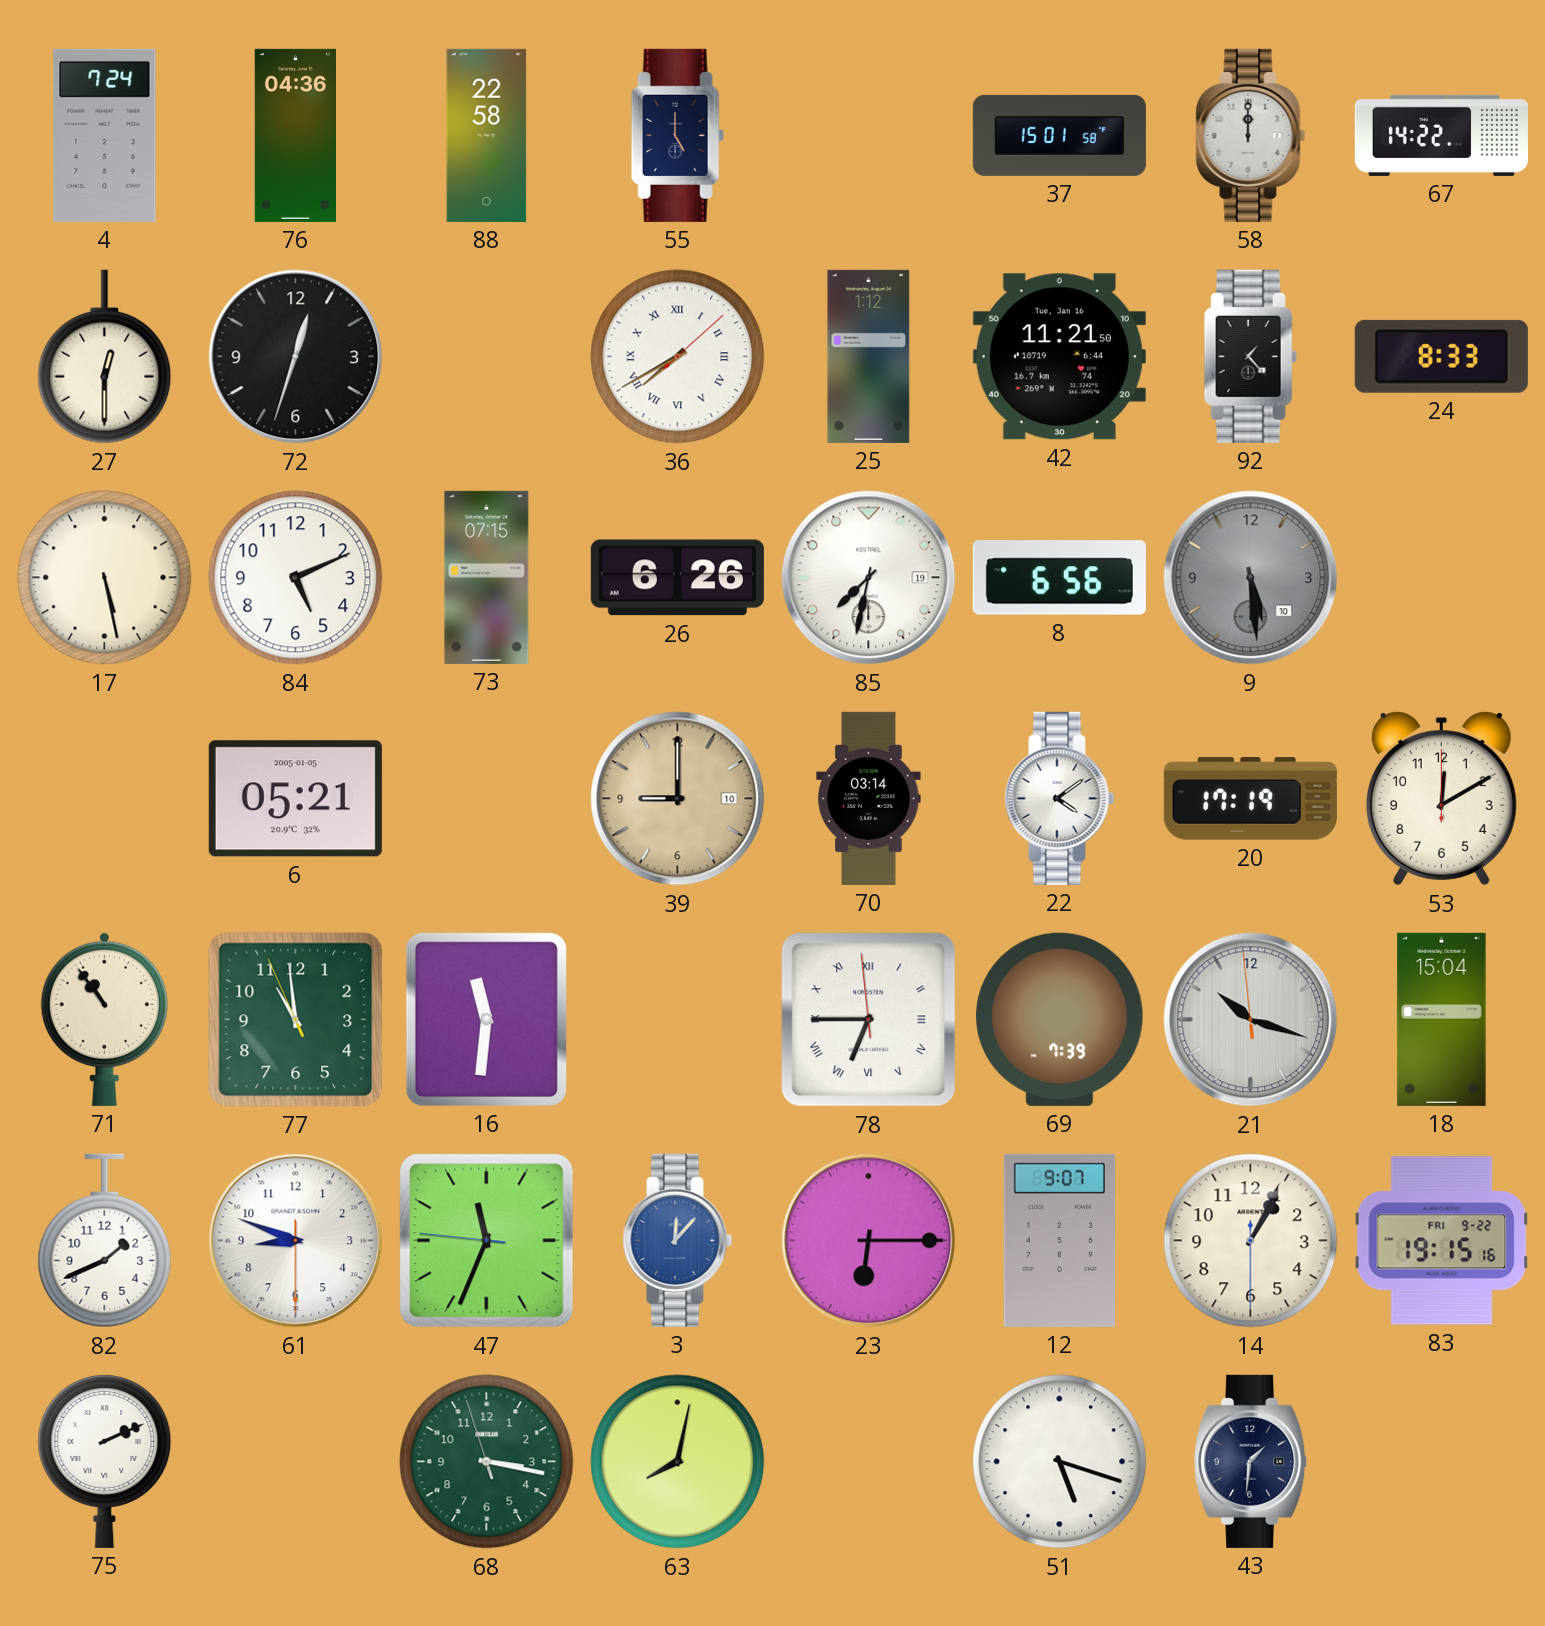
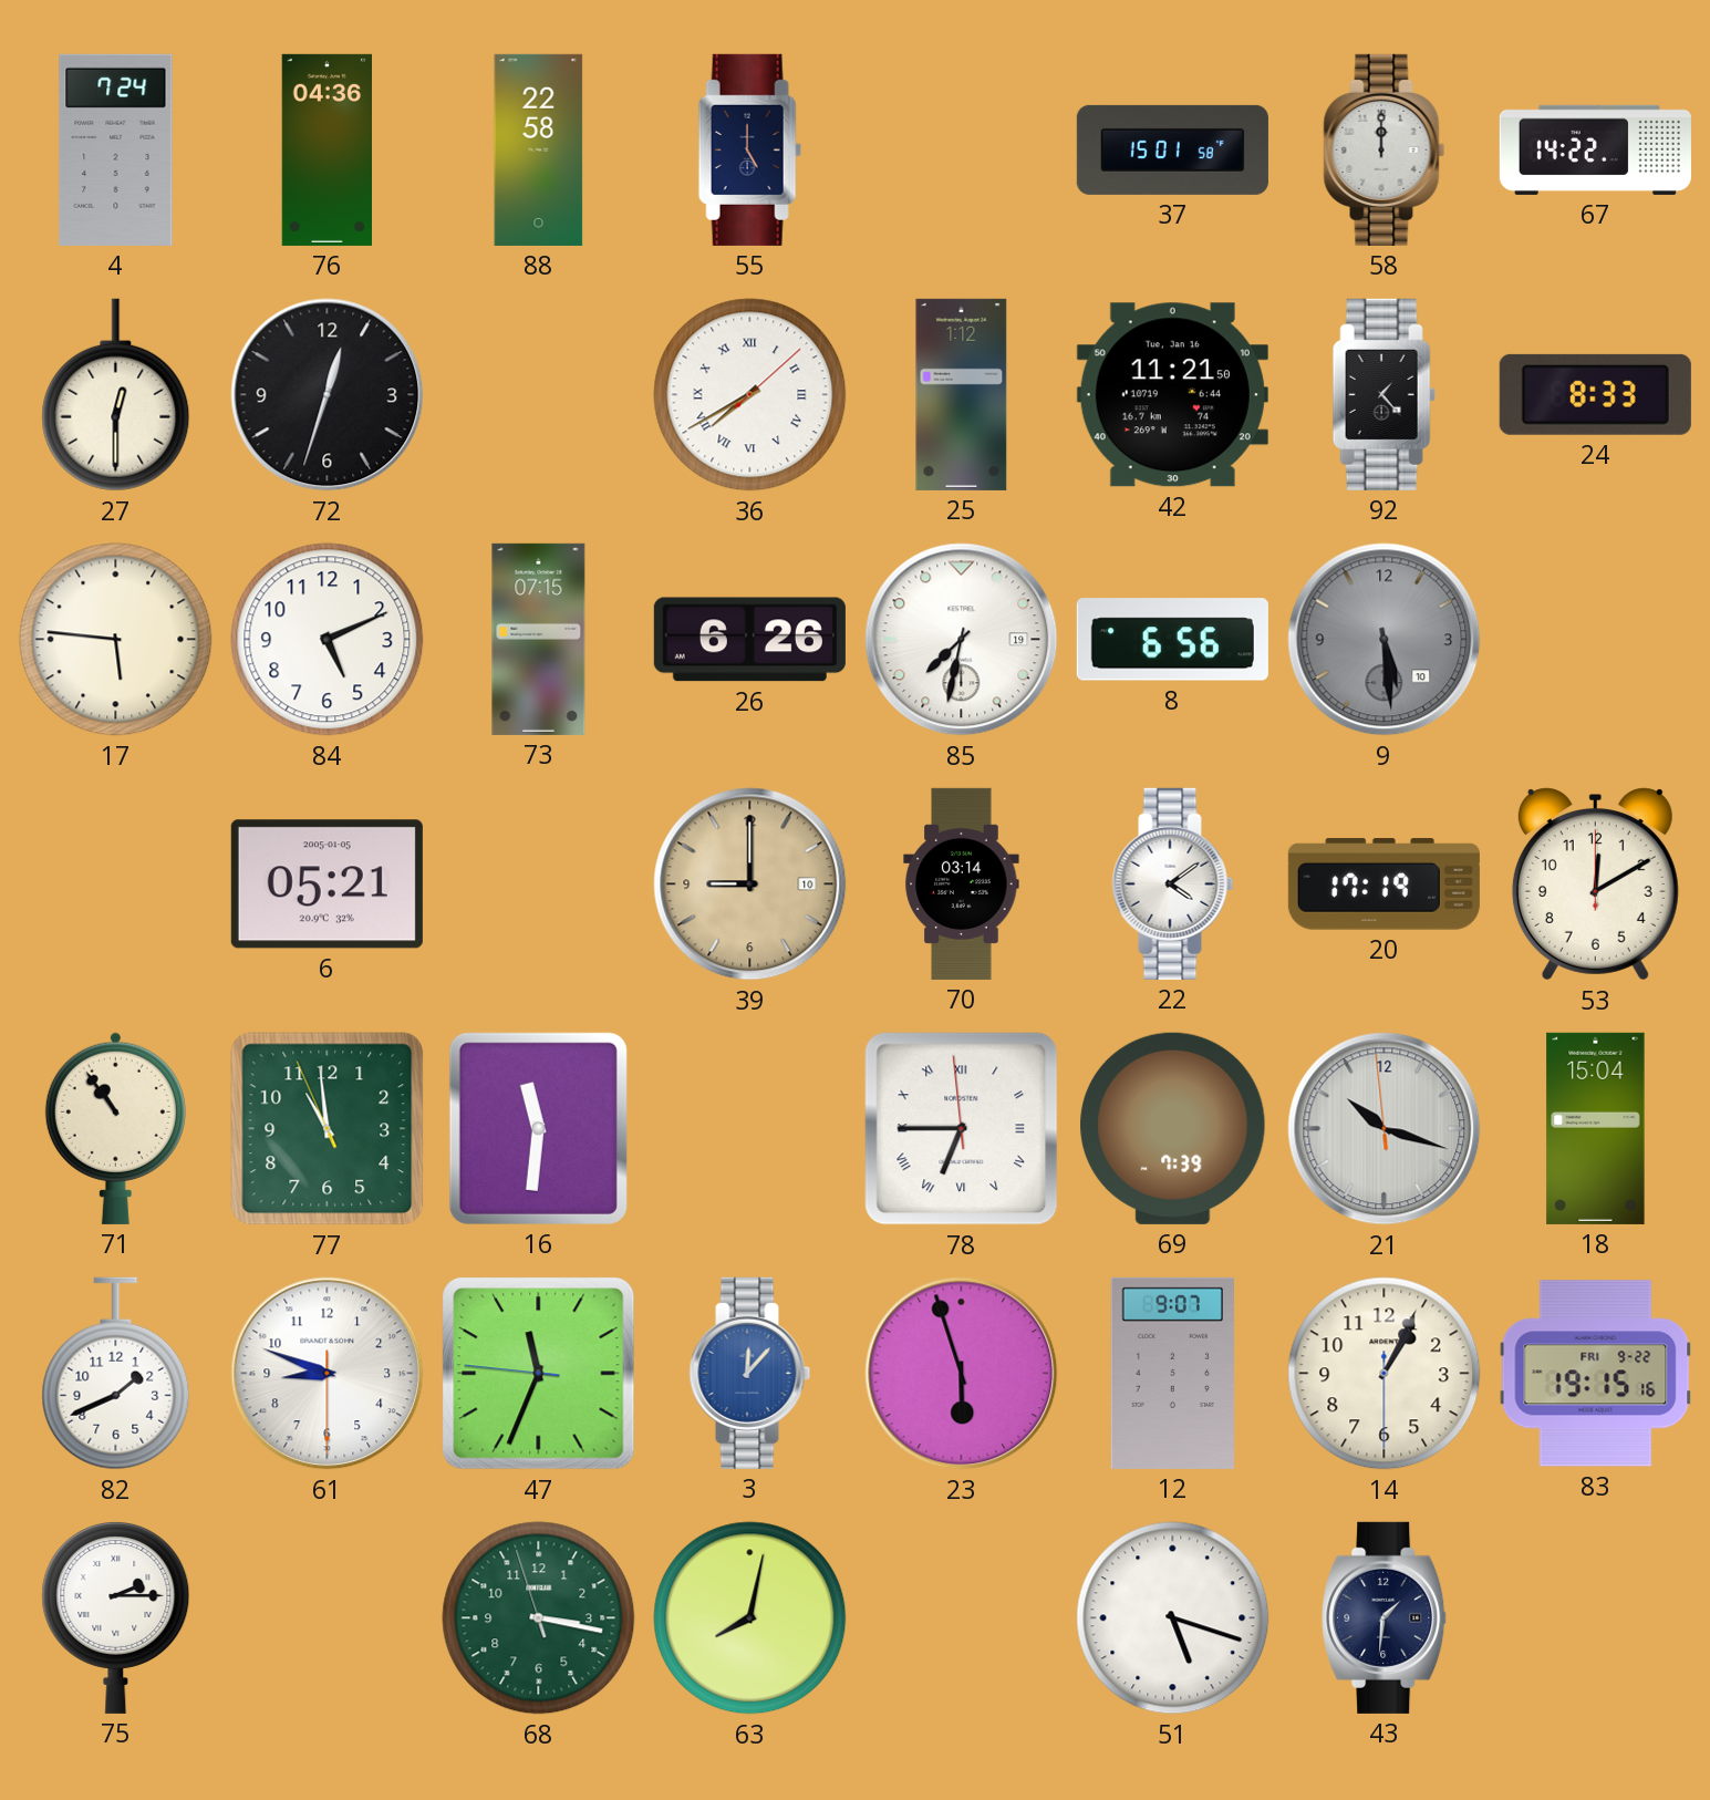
17: 5:28 -> 5:46
23: 6:15 -> 5:57
75: 2:11 -> 2:15
